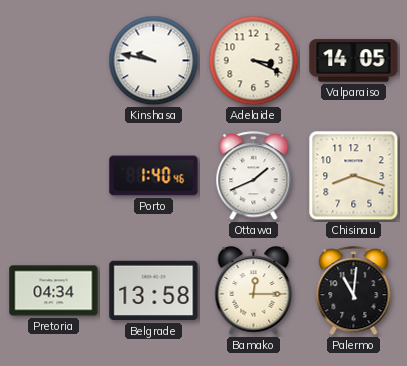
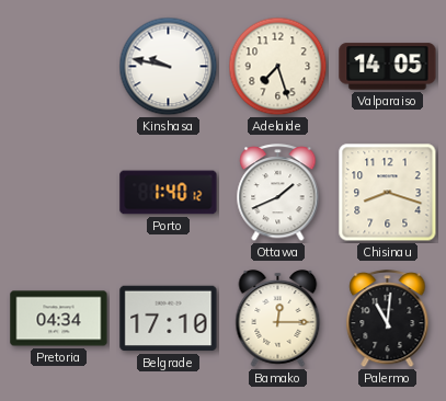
Adelaide: 3:19 -> 7:27
Porto: 1:40:46 -> 1:40:12
Belgrade: 13:58 -> 17:10
